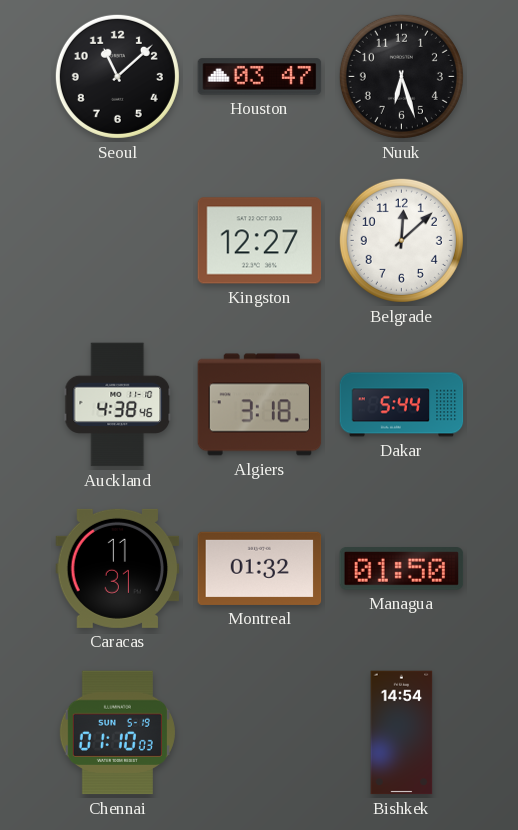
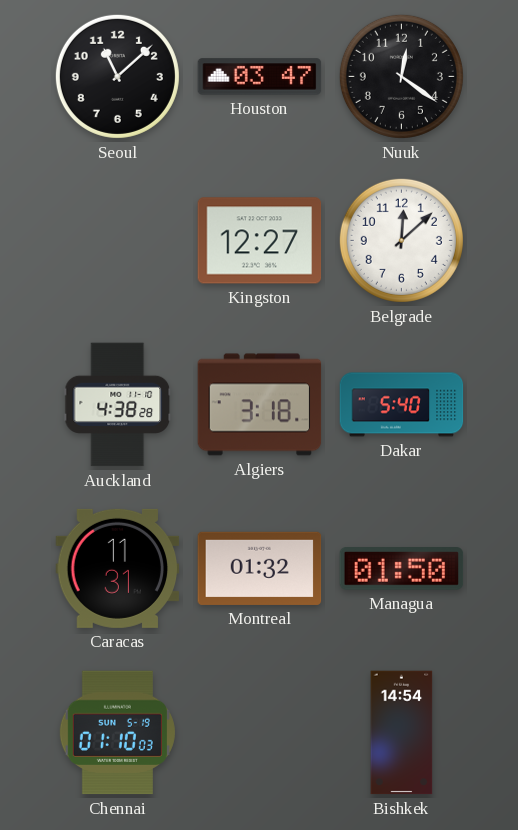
Nuuk: 6:27 -> 12:21
Auckland: 4:38:46 -> 4:38:28
Dakar: 5:44 -> 5:40
